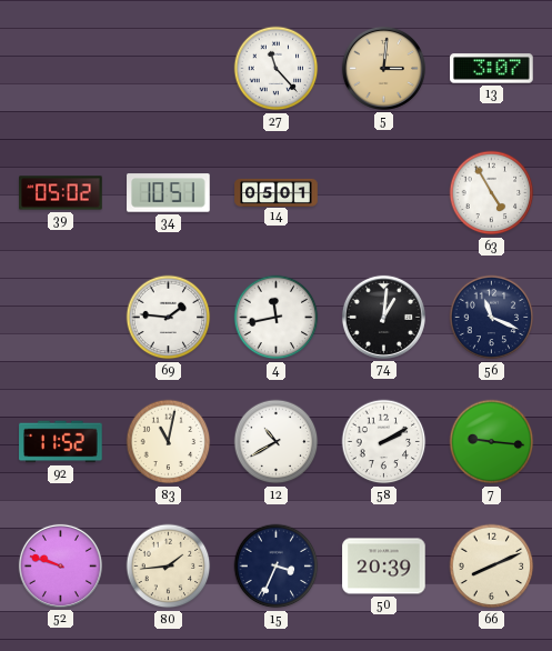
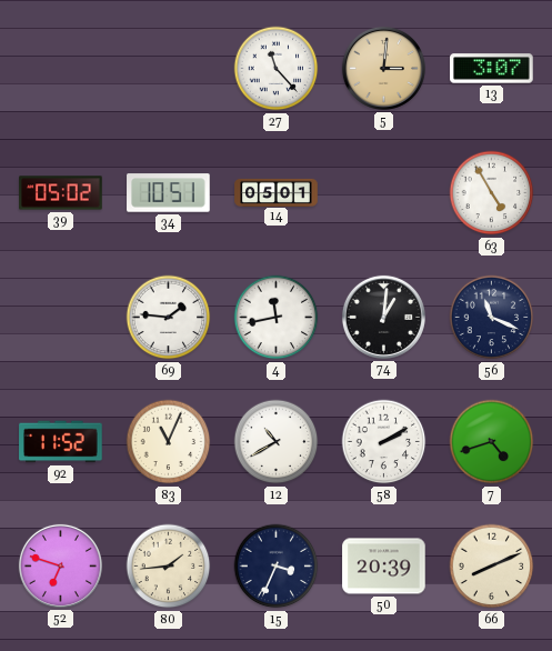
83: 11:02 -> 11:04
7: 9:16 -> 4:42
52: 9:48 -> 6:48
